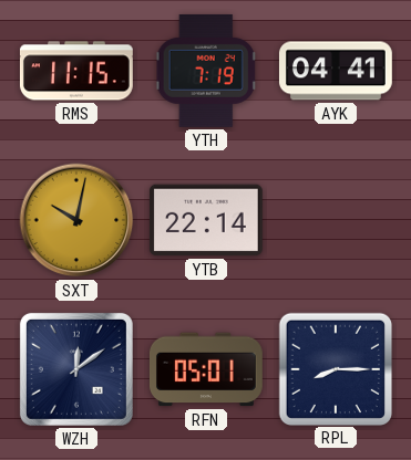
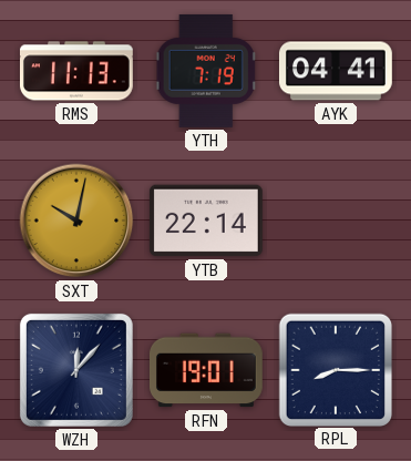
RMS: 11:15 -> 11:13
WZH: 12:09 -> 12:07
RFN: 05:01 -> 19:01
